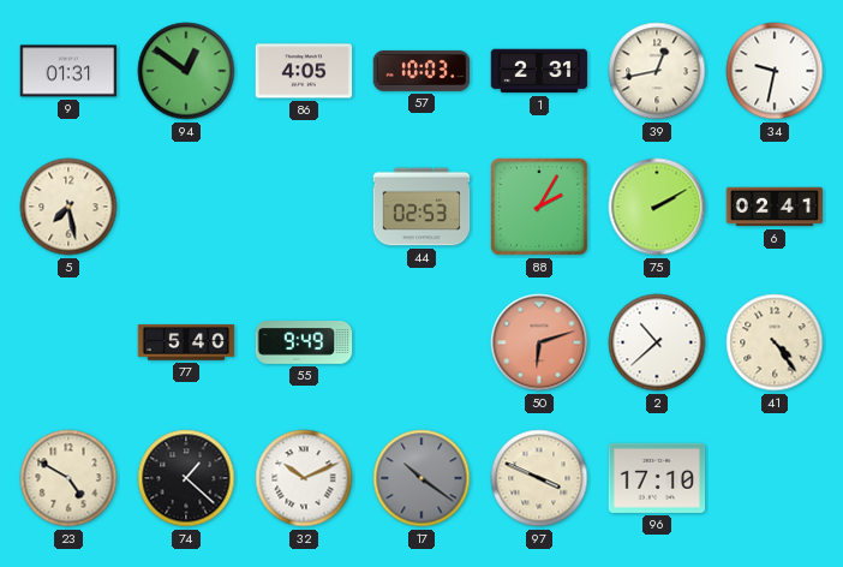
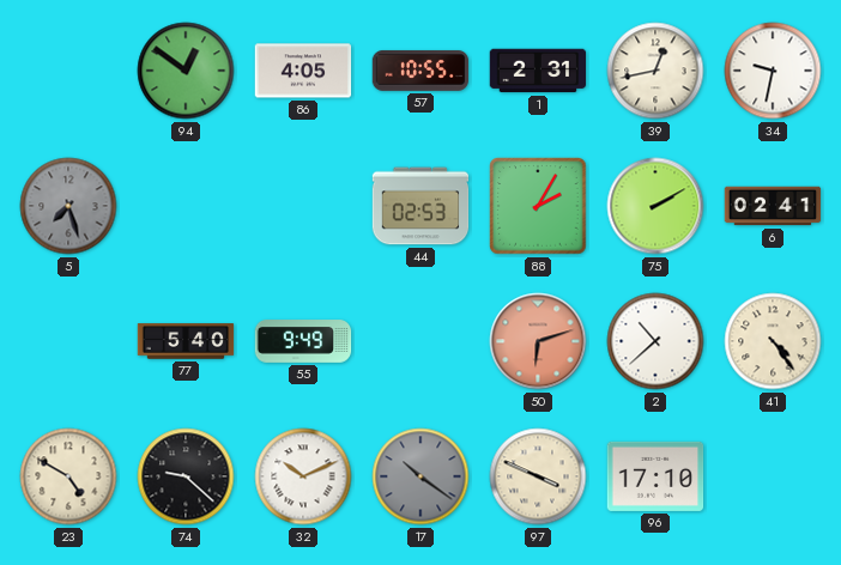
9: 01:31 -> none
57: 10:03 -> 10:55
5: 7:28 -> 7:27
5 dial: cream -> grey
74: 1:22 -> 9:22
